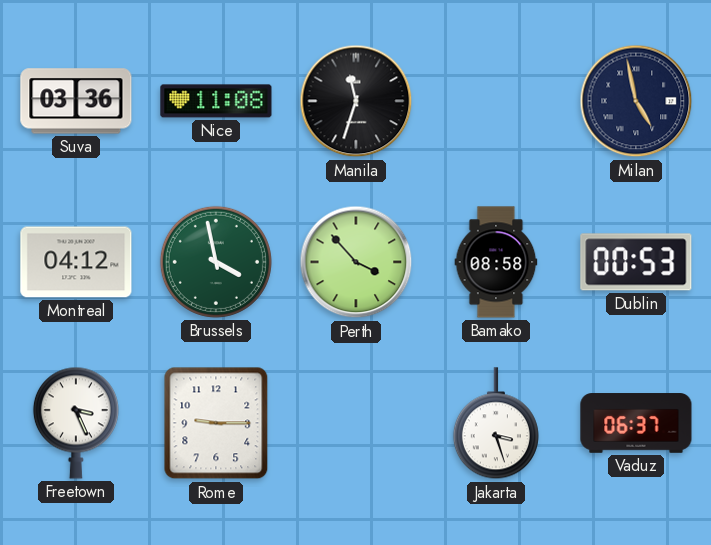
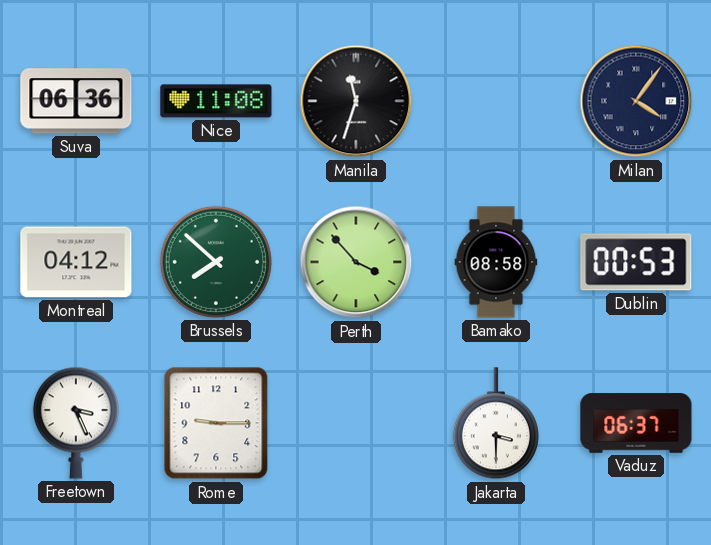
Suva: 03:36 -> 06:36
Milan: 4:58 -> 4:06
Brussels: 3:58 -> 7:52
Jakarta: 3:27 -> 3:30
